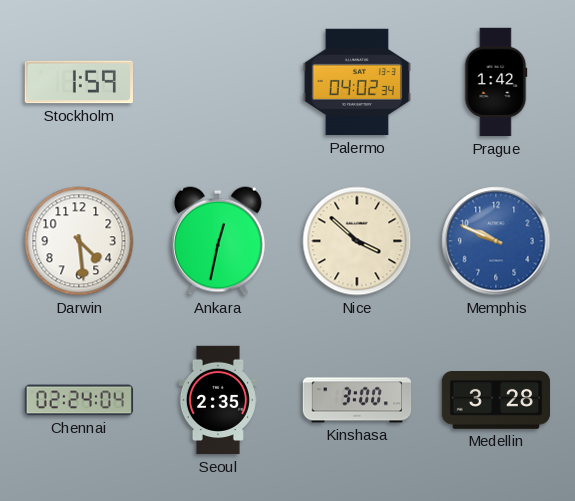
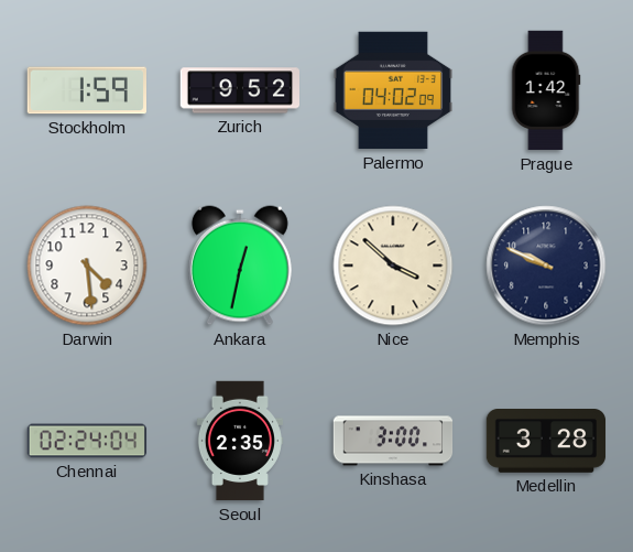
Zurich: none -> 9:52
Palermo: 04:02:34 -> 04:02:09
Memphis dial: blue -> navy
